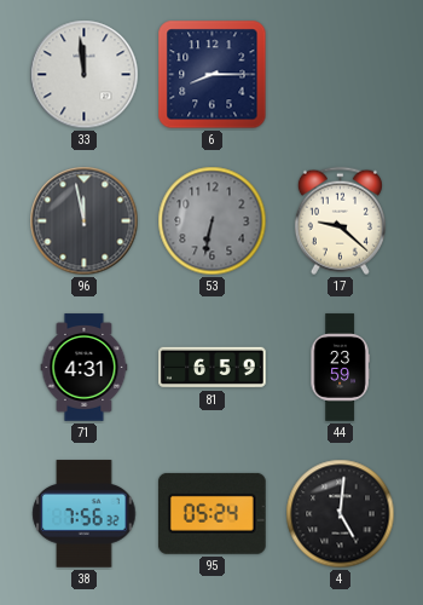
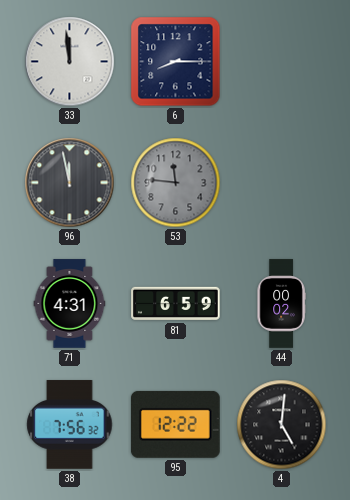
53: 6:32 -> 11:46
17: 9:22 -> none
44: 23:59 -> 00:02
95: 05:24 -> 12:22
